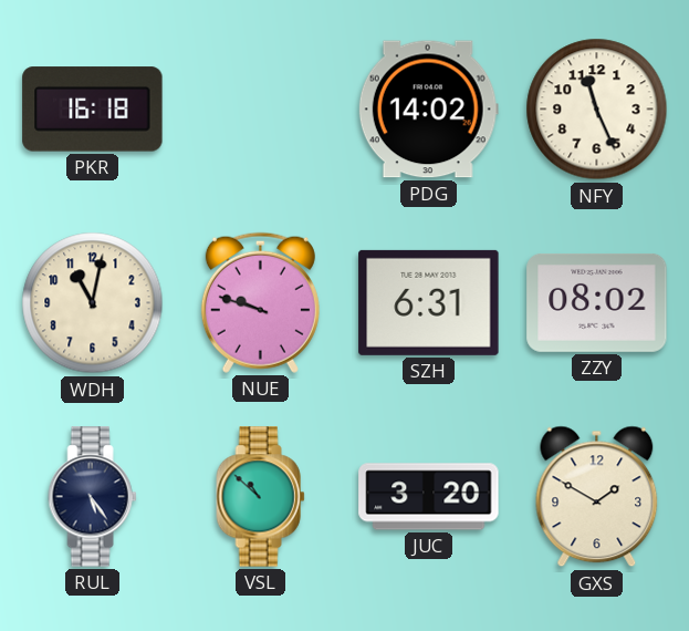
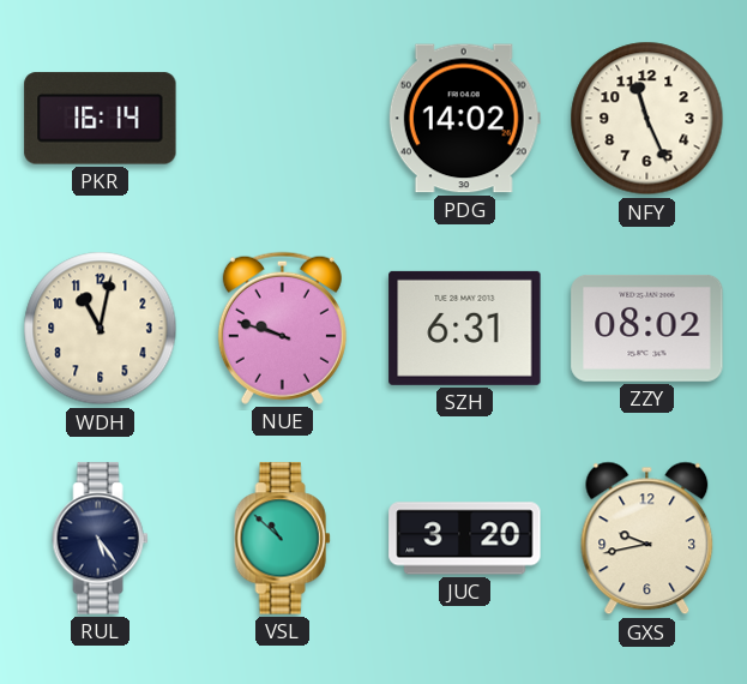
PKR: 16:18 -> 16:14
GXS: 1:50 -> 9:43
